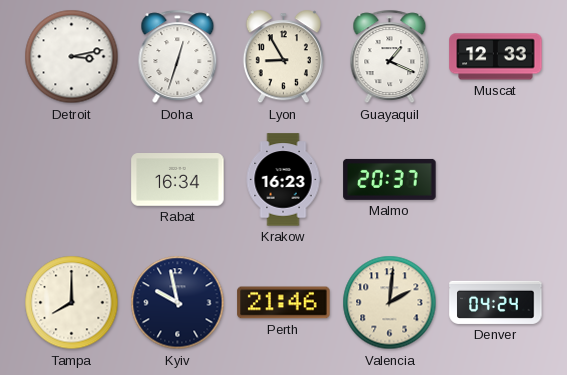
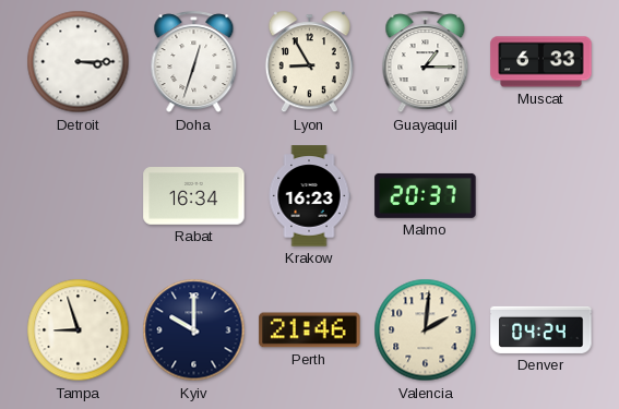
Detroit: 3:13 -> 3:15
Guayaquil: 1:19 -> 1:15
Muscat: 12:33 -> 6:33
Tampa: 8:00 -> 8:57
Kyiv: 9:58 -> 10:00
